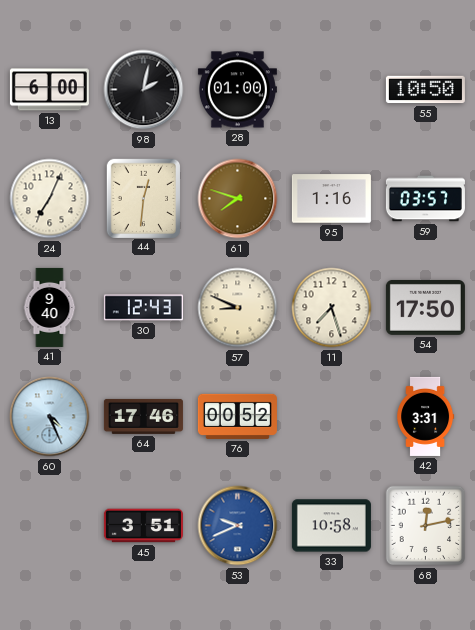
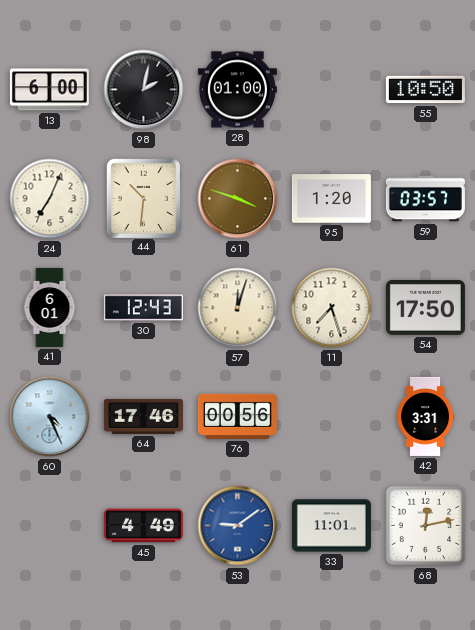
44: 12:31 -> 10:31
61: 7:48 -> 3:48
95: 1:16 -> 1:20
41: 9:40 -> 6:01
57: 8:49 -> 12:03
76: 00:52 -> 00:56
45: 3:51 -> 4:49
53: 9:41 -> 9:09
33: 10:58 -> 11:01
